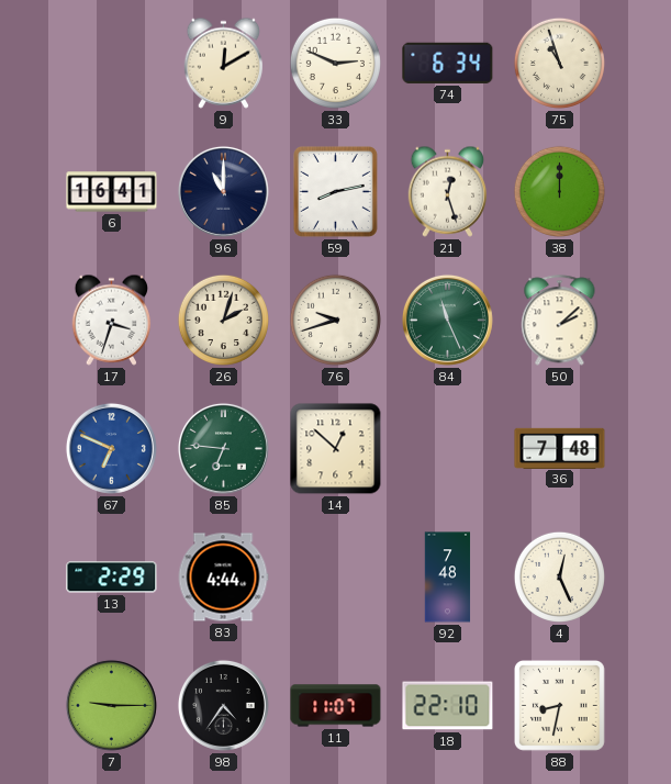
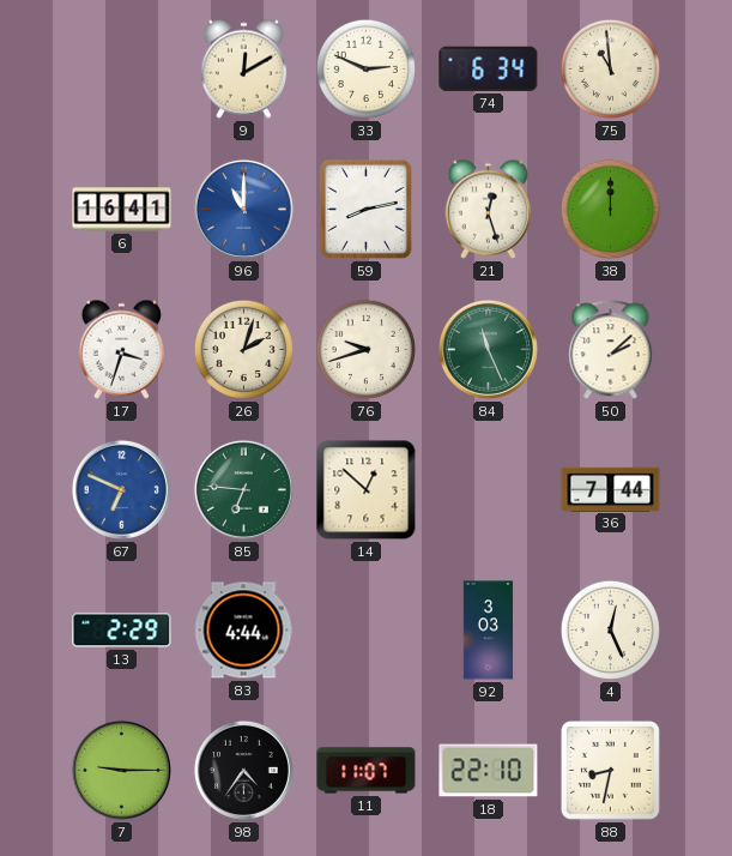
75: 10:57 -> 10:59
96 dial: navy -> blue
36: 7:48 -> 7:44
92: 7:48 -> 3:03
